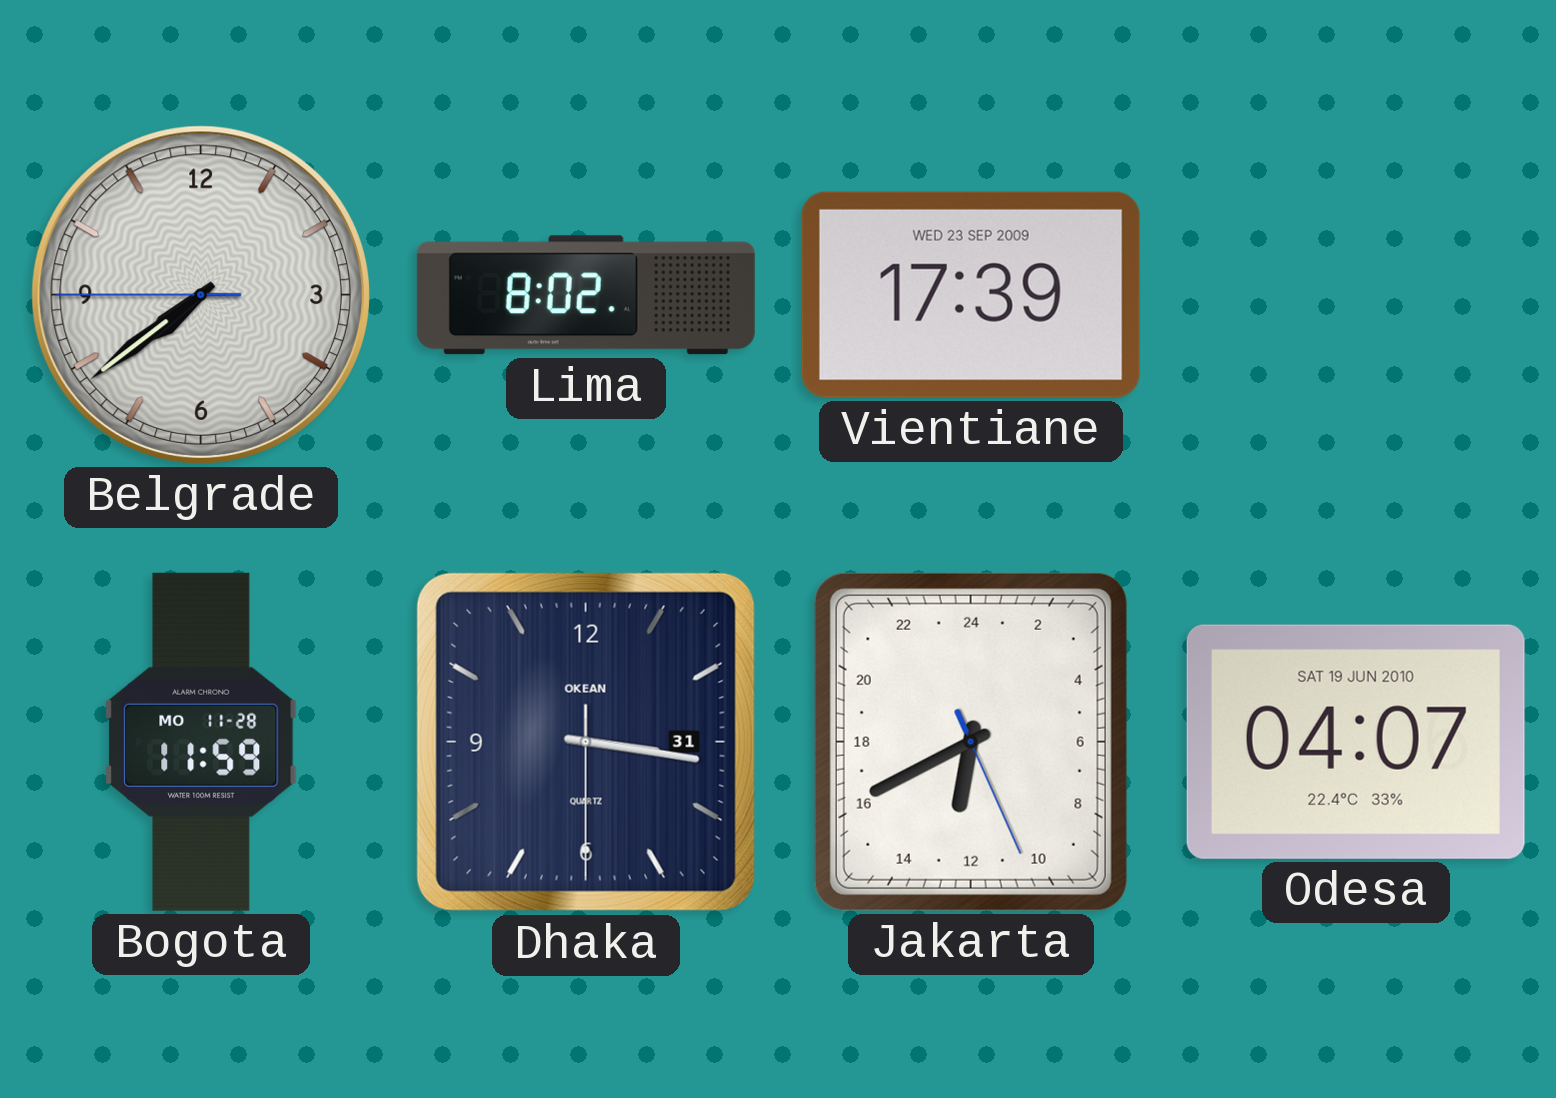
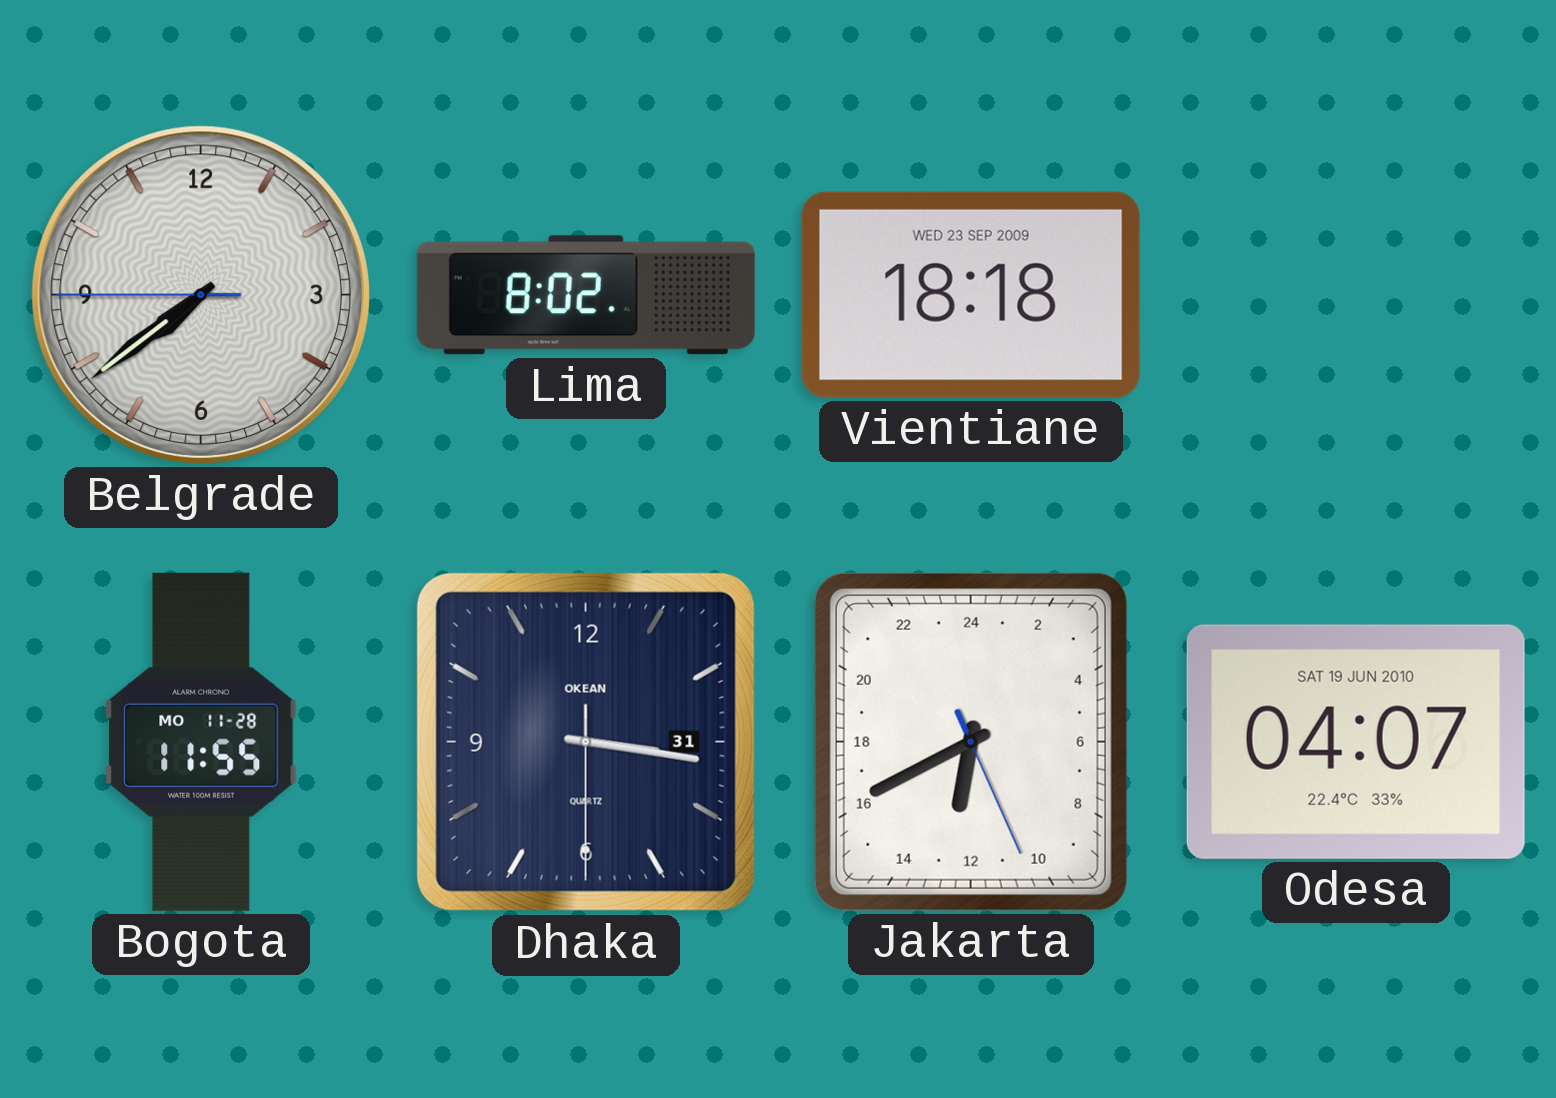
Vientiane: 17:39 -> 18:18
Bogota: 11:59 -> 11:55
